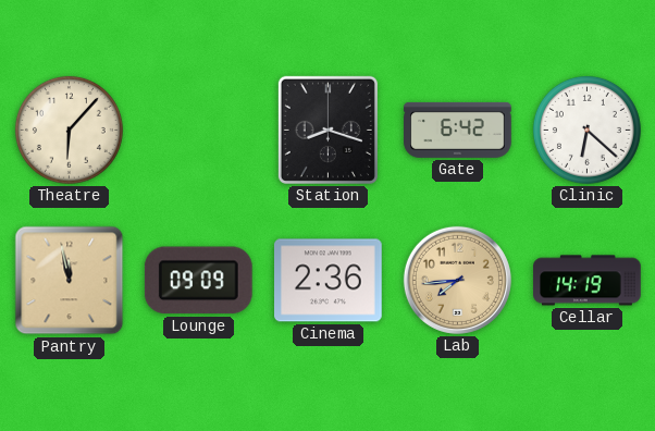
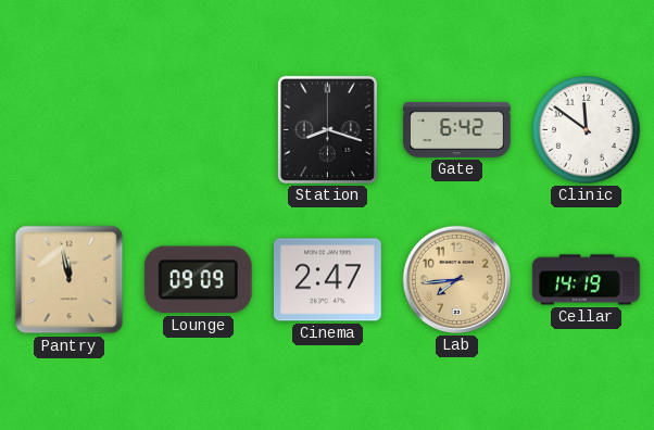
Theatre: 6:07 -> none
Clinic: 6:22 -> 11:51
Cinema: 2:36 -> 2:47
